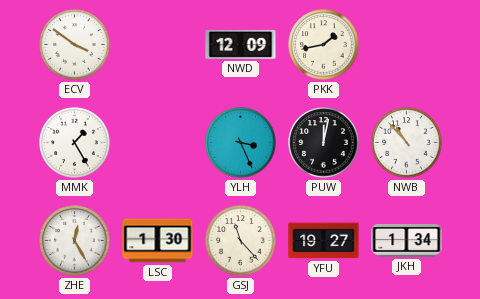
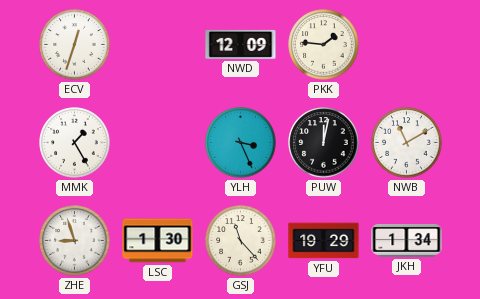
ECV: 3:51 -> 12:33
PKK: 1:43 -> 1:46
NWB: 10:53 -> 11:10
ZHE: 12:25 -> 8:57
YFU: 19:27 -> 19:29
